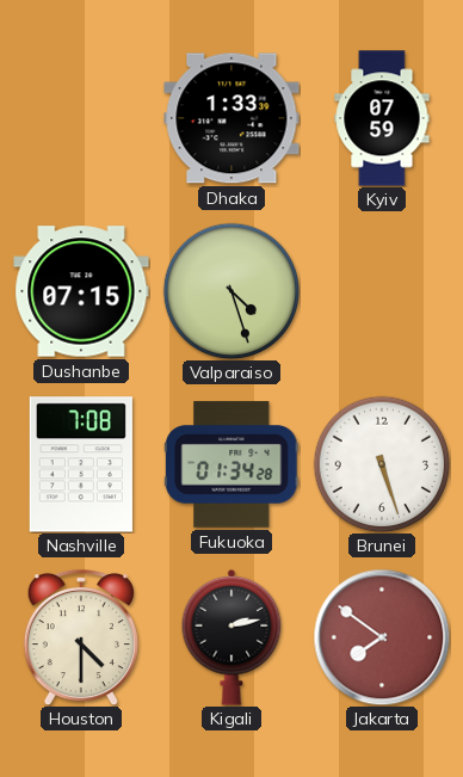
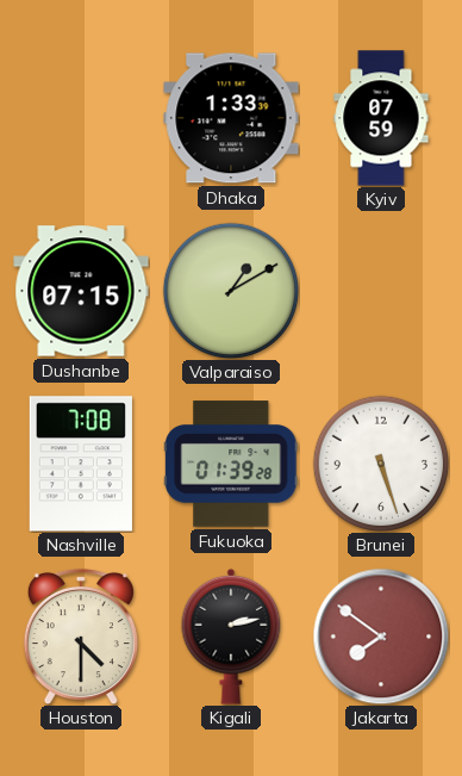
Valparaiso: 4:27 -> 1:10
Fukuoka: 01:34 -> 01:39
